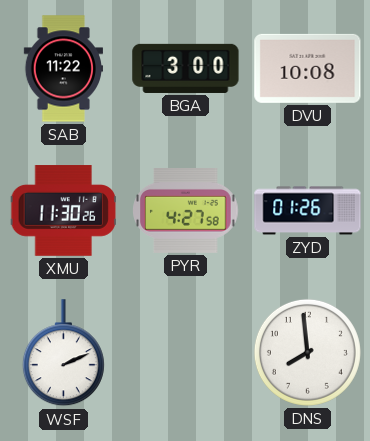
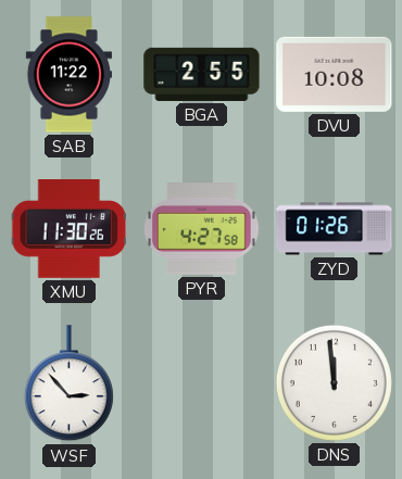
BGA: 3:00 -> 2:55
WSF: 2:11 -> 2:53
DNS: 7:59 -> 11:59
